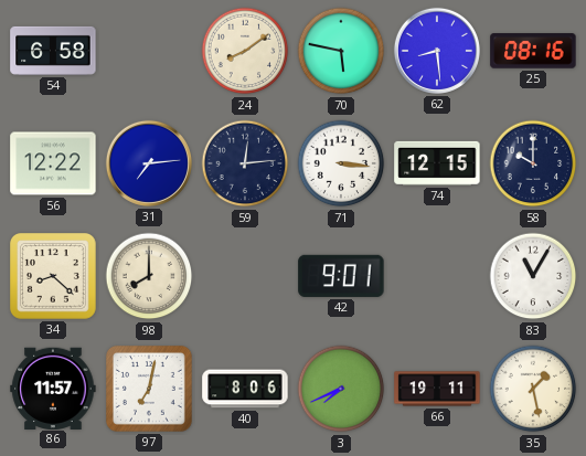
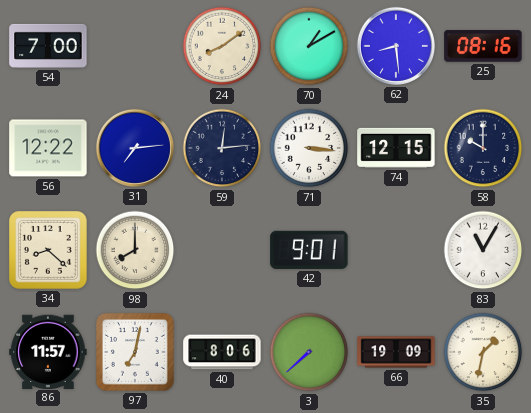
54: 6:58 -> 7:00
70: 5:47 -> 1:10
3: 7:41 -> 7:38
66: 19:11 -> 19:09
35: 1:28 -> 1:32
